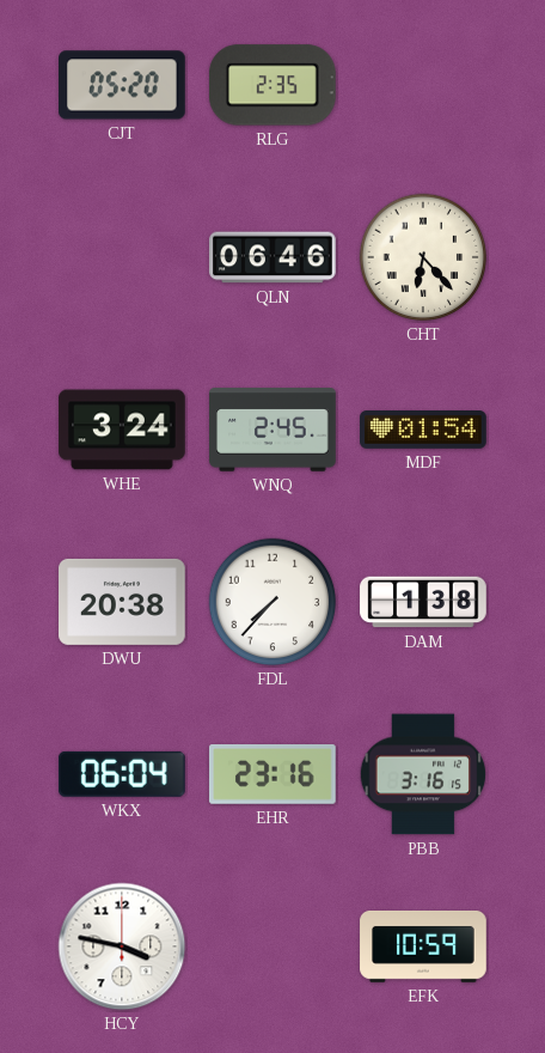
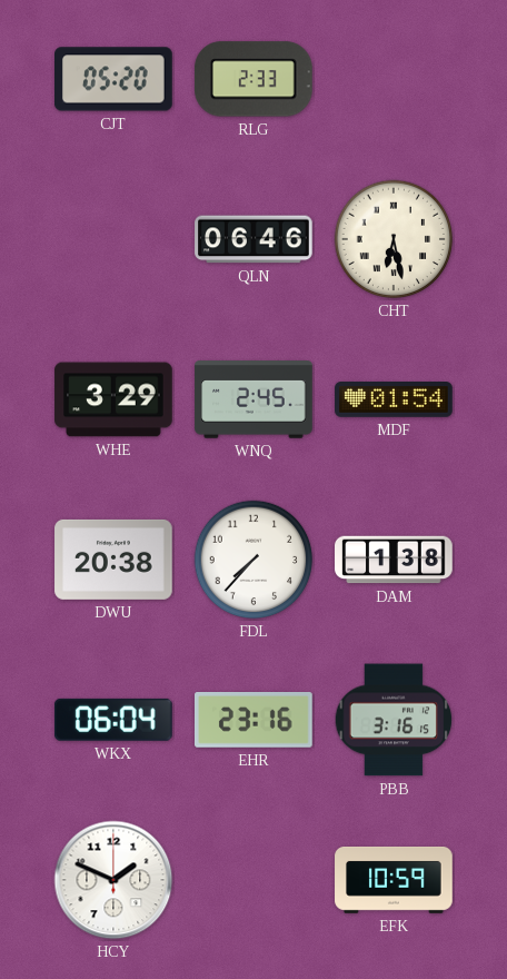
RLG: 2:35 -> 2:33
CHT: 6:23 -> 6:28
WHE: 3:24 -> 3:29
HCY: 3:47 -> 1:49
